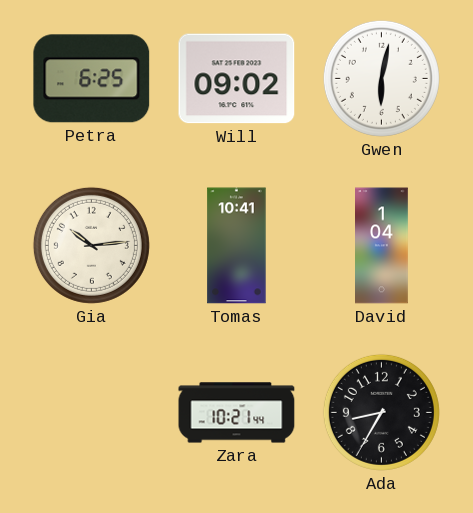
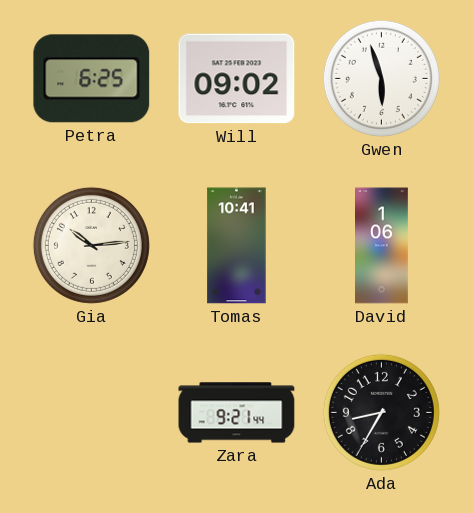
Gwen: 6:02 -> 5:57
David: 1:04 -> 1:06
Zara: 10:21 -> 9:21
